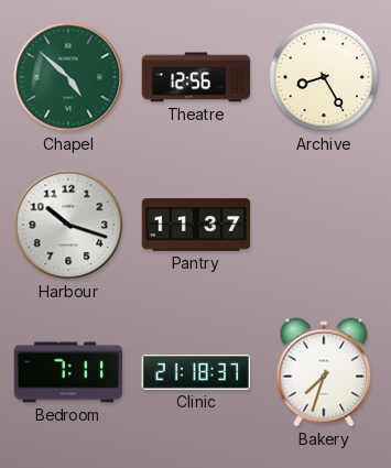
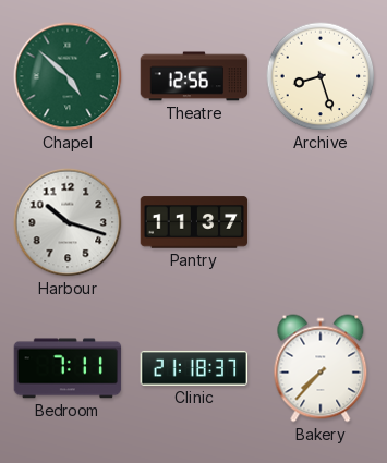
Archive: 8:25 -> 8:27
Bakery: 7:33 -> 7:37
